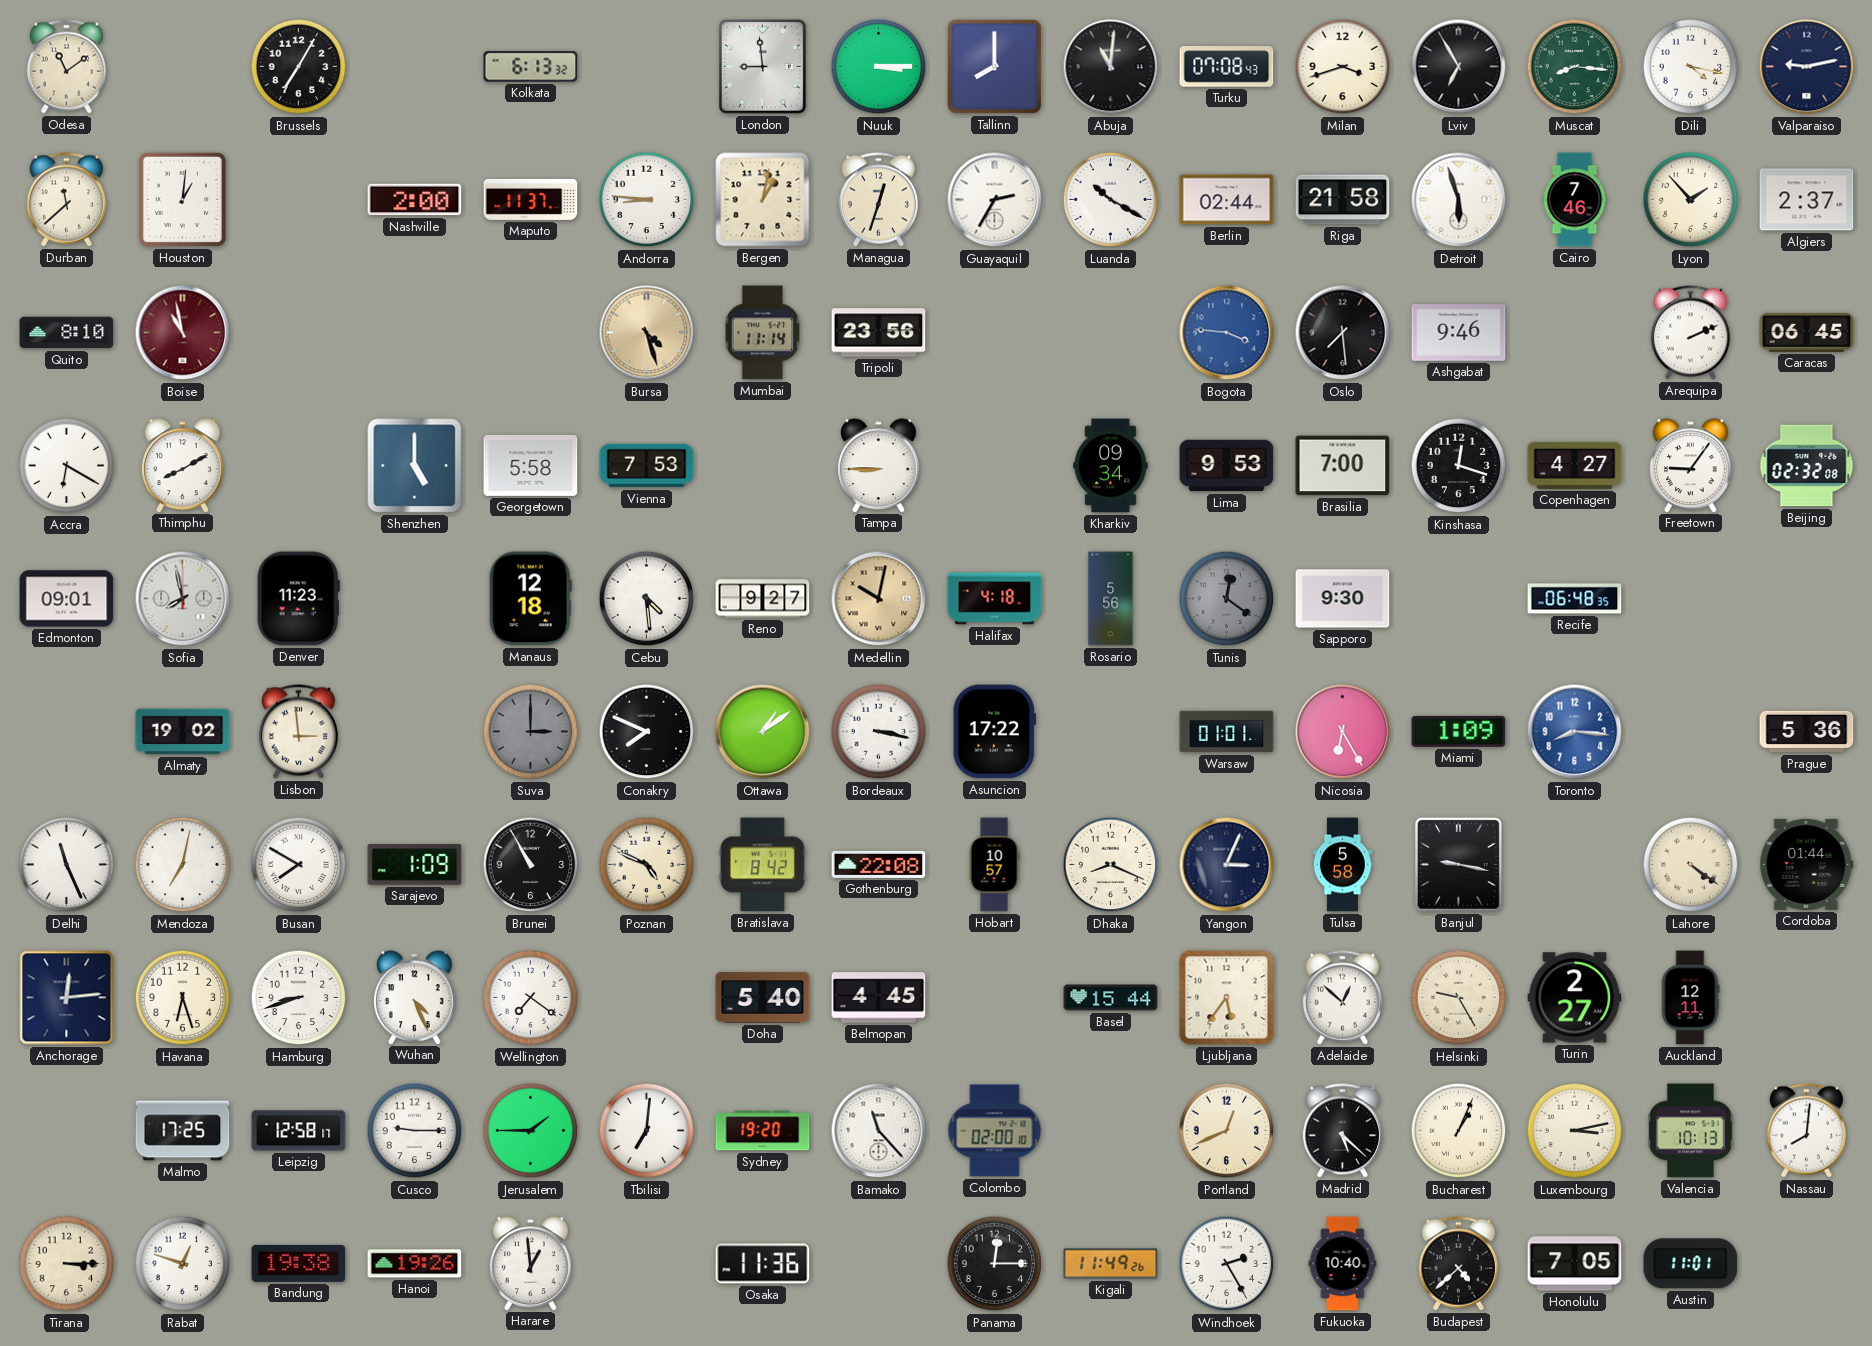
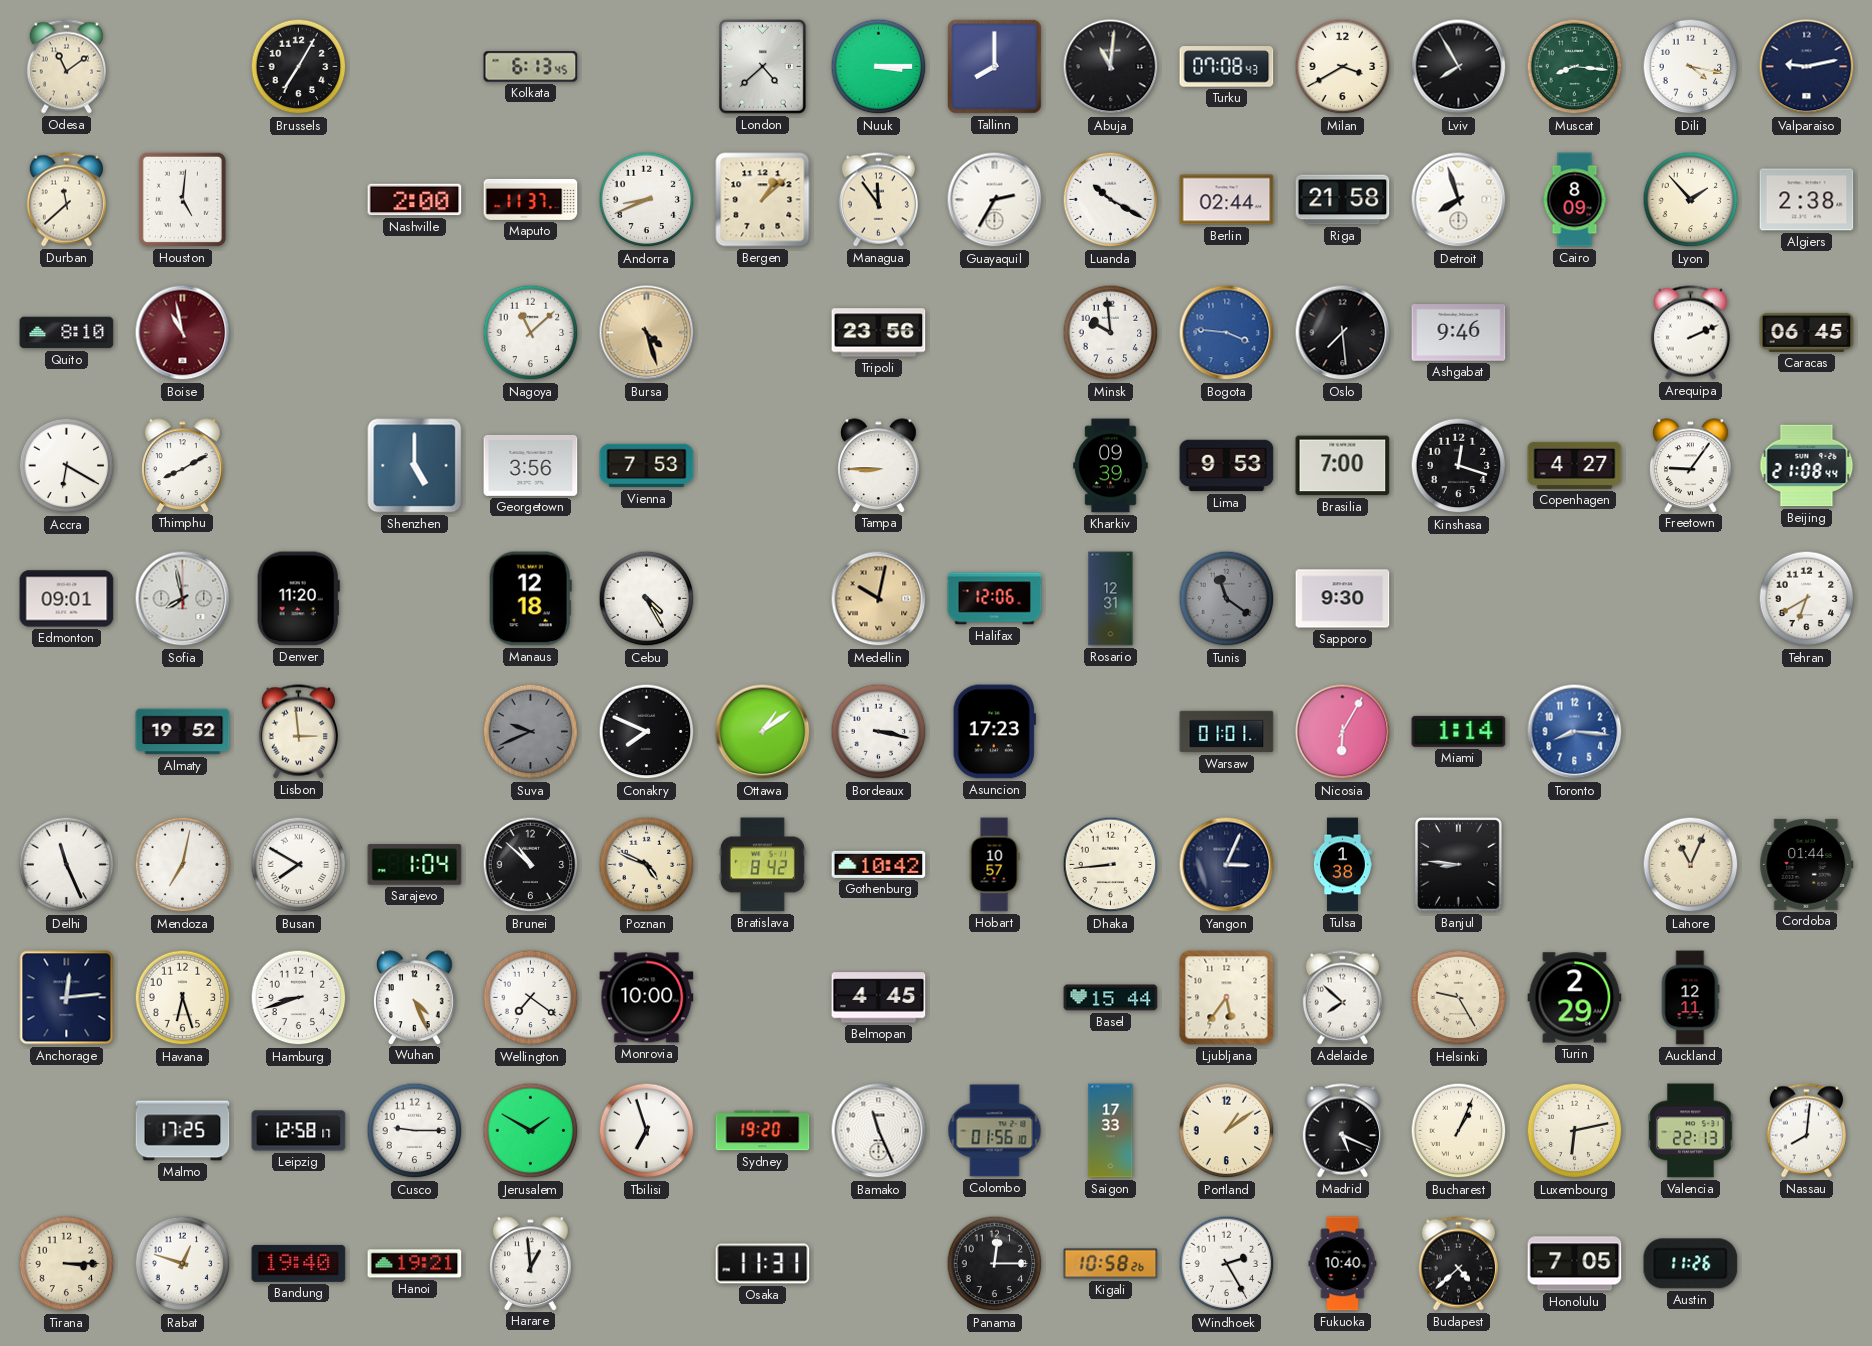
Kolkata: 6:13:32 -> 6:13:45
London: 8:59 -> 4:38
Milan: 3:42 -> 3:40
Lviv: 6:55 -> 7:55
Houston: 1:01 -> 5:01
Andorra: 8:46 -> 8:41
Bergen: 1:02 -> 1:08
Managua: 12:33 -> 11:54
Detroit: 5:57 -> 7:57
Cairo: 7:46 -> 8:09
Algiers: 2:37 -> 2:38
Nagoya: none -> 11:08
Mumbai: 11:14 -> none
Minsk: none -> 9:59
Georgetown: 5:58 -> 3:56
Kharkiv: 09:34 -> 09:39
Beijing: 02:32 -> 21:08
Denver: 11:23 -> 11:20
Cebu: 4:29 -> 4:25
Reno: 9:27 -> none
Halifax: 4:18 -> 12:06
Rosario: 5:56 -> 12:31
Tunis: 12:21 -> 11:21
Recife: 06:48 -> none
Tehran: none -> 6:40
Almaty: 19:02 -> 19:52
Suva: 3:00 -> 9:41
Asuncion: 17:22 -> 17:23
Nicosia: 6:25 -> 6:05
Miami: 1:09 -> 1:14
Prague: 5:36 -> none
Sarajevo: 1:09 -> 1:04
Brunei: 10:55 -> 10:52
Gothenburg: 22:08 -> 10:42
Dhaka: 8:19 -> 8:44
Tulsa: 5:58 -> 1:38
Banjul: 9:17 -> 8:46
Lahore: 4:21 -> 11:04
Monrovia: none -> 10:00
Doha: 5:40 -> none
Adelaide: 12:52 -> 7:52
Turin: 2:27 -> 2:29
Jerusalem: 1:45 -> 1:50
Tbilisi: 7:01 -> 6:57
Bamako: 11:23 -> 11:26
Colombo: 02:00 -> 01:56
Saigon: none -> 17:33
Portland: 12:41 -> 1:09
Madrid: 5:22 -> 5:19
Luxembourg: 3:13 -> 6:13
Valencia: 10:13 -> 22:13
Bandung: 19:38 -> 19:40
Hanoi: 19:26 -> 19:21
Osaka: 11:36 -> 11:31
Kigali: 11:49 -> 10:58
Austin: 11:01 -> 11:26
